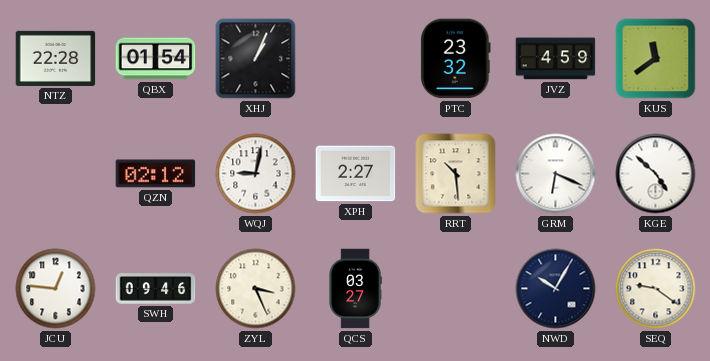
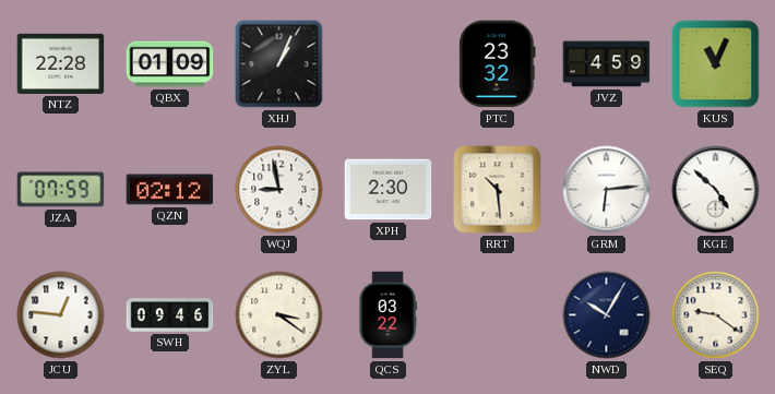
QBX: 01:54 -> 01:09
KUS: 11:39 -> 11:04
JZA: none -> 07:59
WQJ: 9:02 -> 8:58
XPH: 2:27 -> 2:30
GRM: 6:19 -> 6:14
ZYL: 3:26 -> 3:21
QCS: 03:27 -> 03:22
